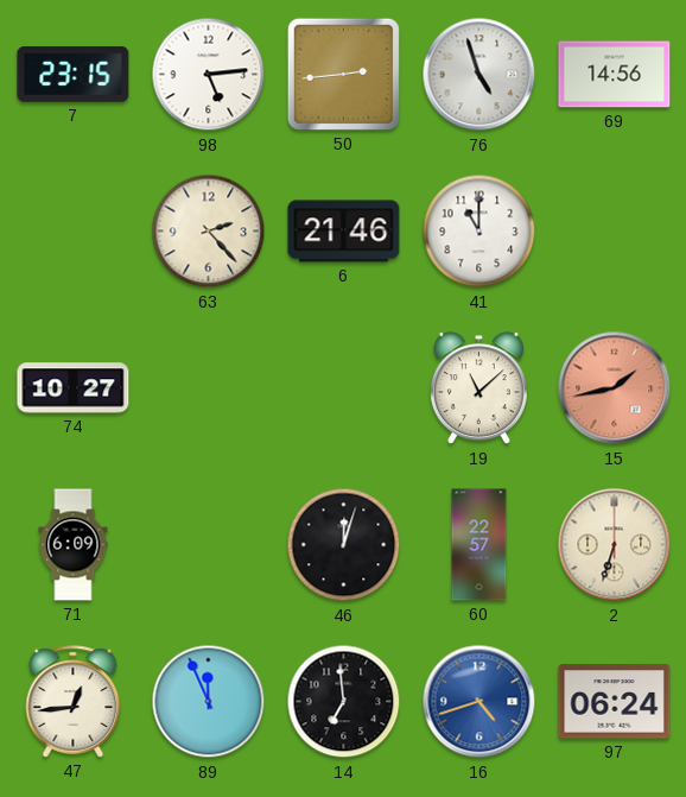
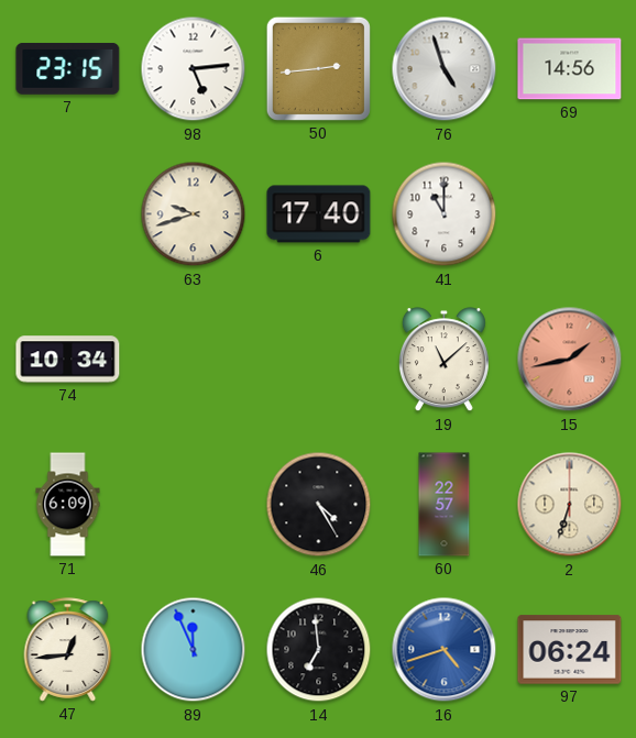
63: 2:23 -> 9:42
6: 21:46 -> 17:40
74: 10:27 -> 10:34
46: 12:03 -> 4:25
